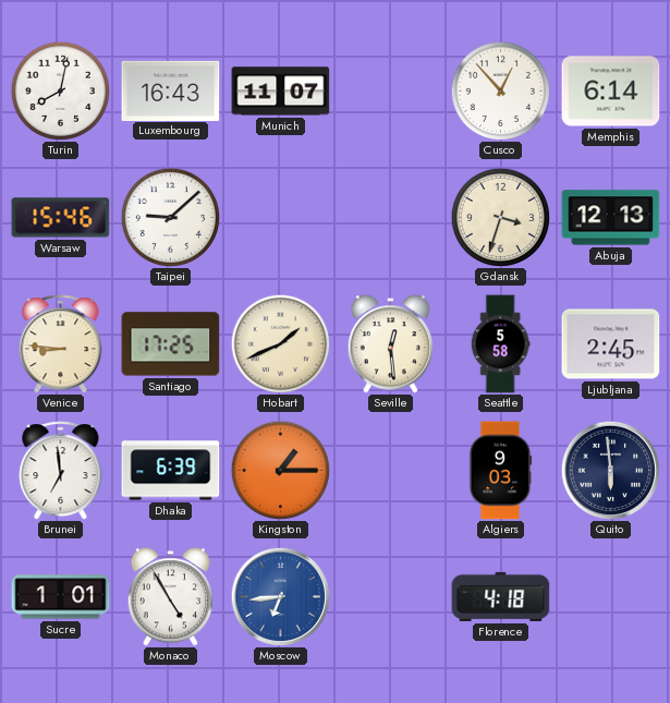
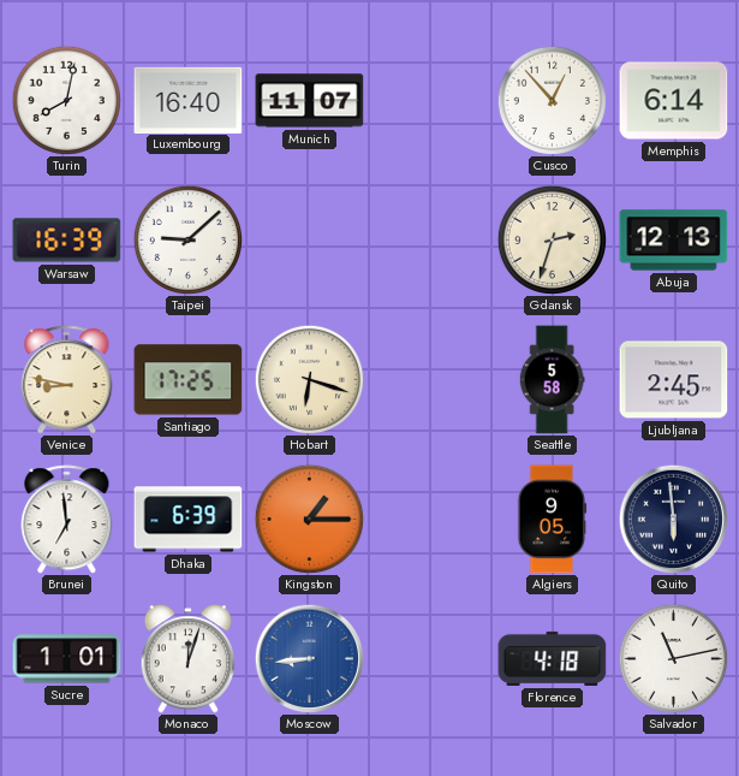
Luxembourg: 16:43 -> 16:40
Warsaw: 15:46 -> 16:39
Gdansk: 3:33 -> 2:33
Venice: 8:46 -> 8:47
Hobart: 1:41 -> 6:18
Seville: 12:29 -> none
Algiers: 9:03 -> 9:05
Monaco: 4:55 -> 12:03
Moscow: 6:44 -> 8:44
Salvador: none -> 11:13
